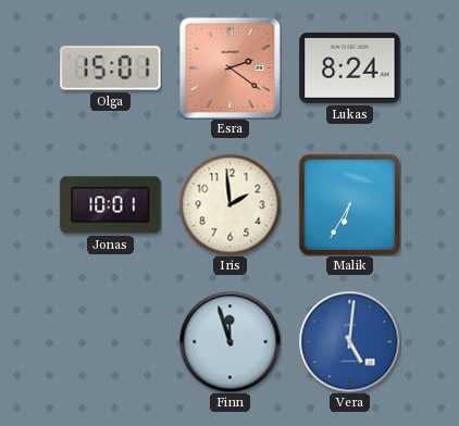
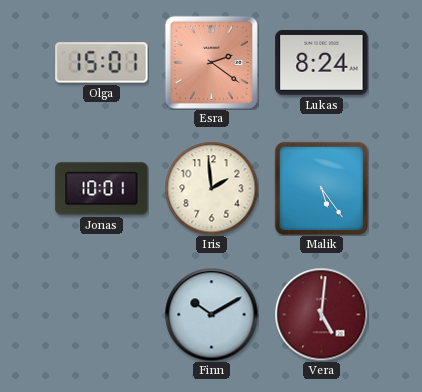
Malik: 6:35 -> 5:24
Finn: 11:57 -> 10:10
Vera dial: blue -> burgundy
